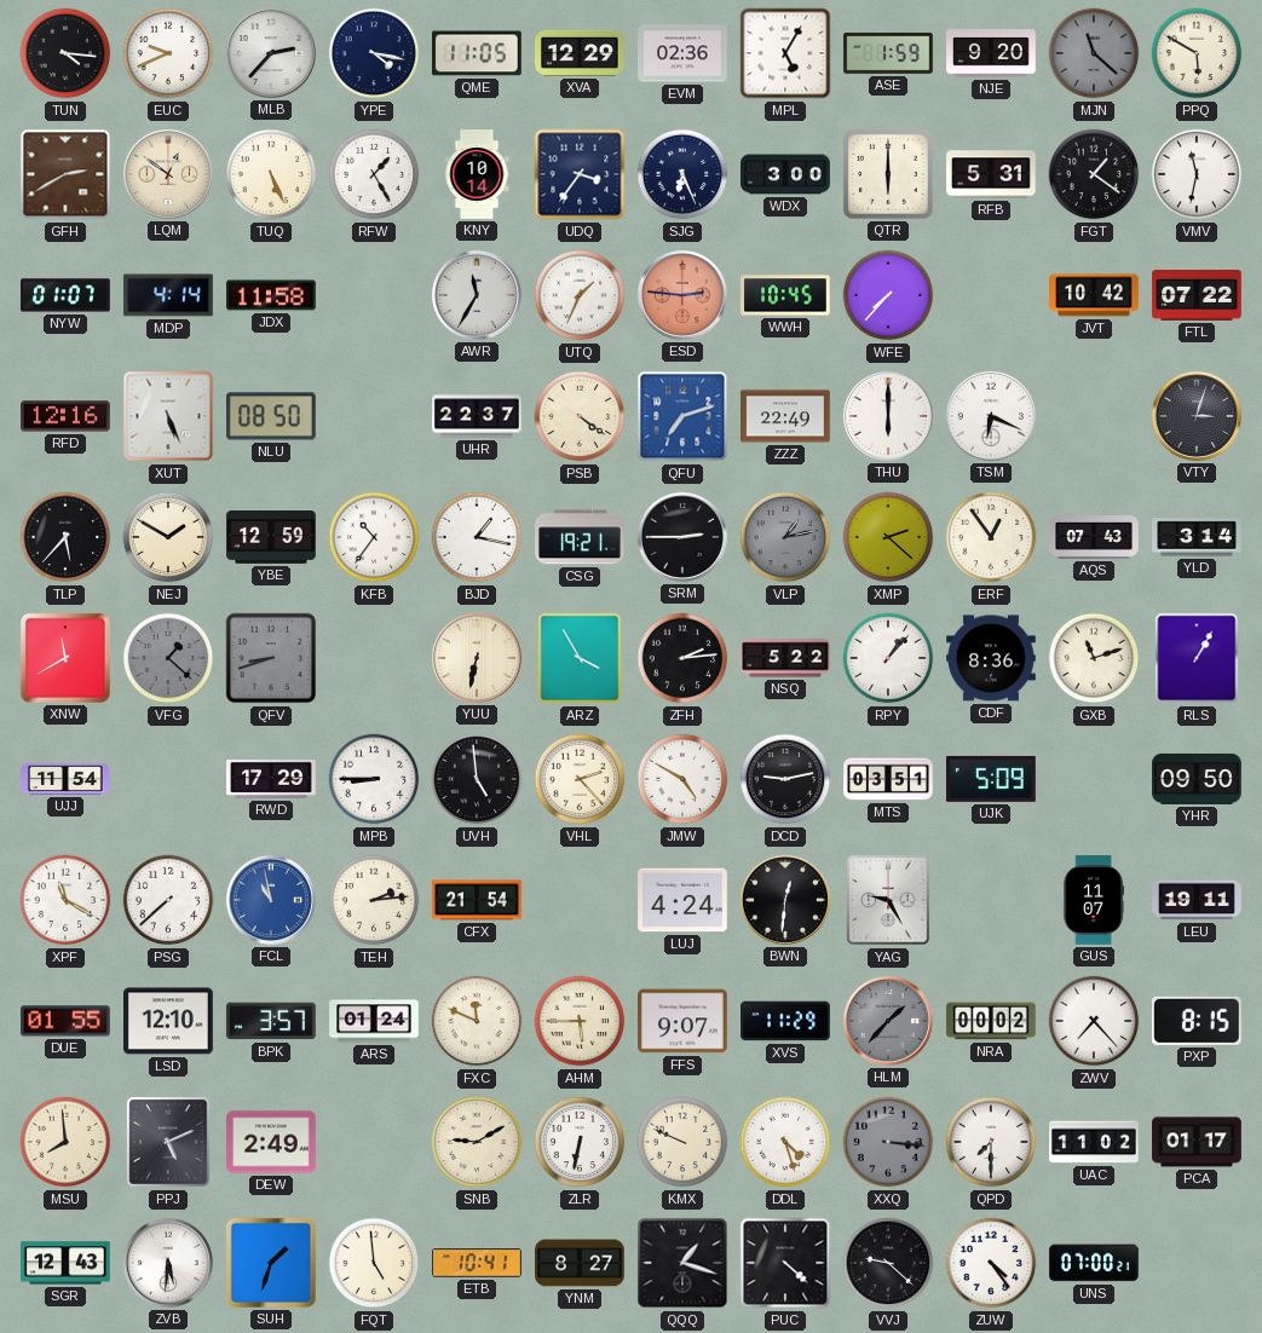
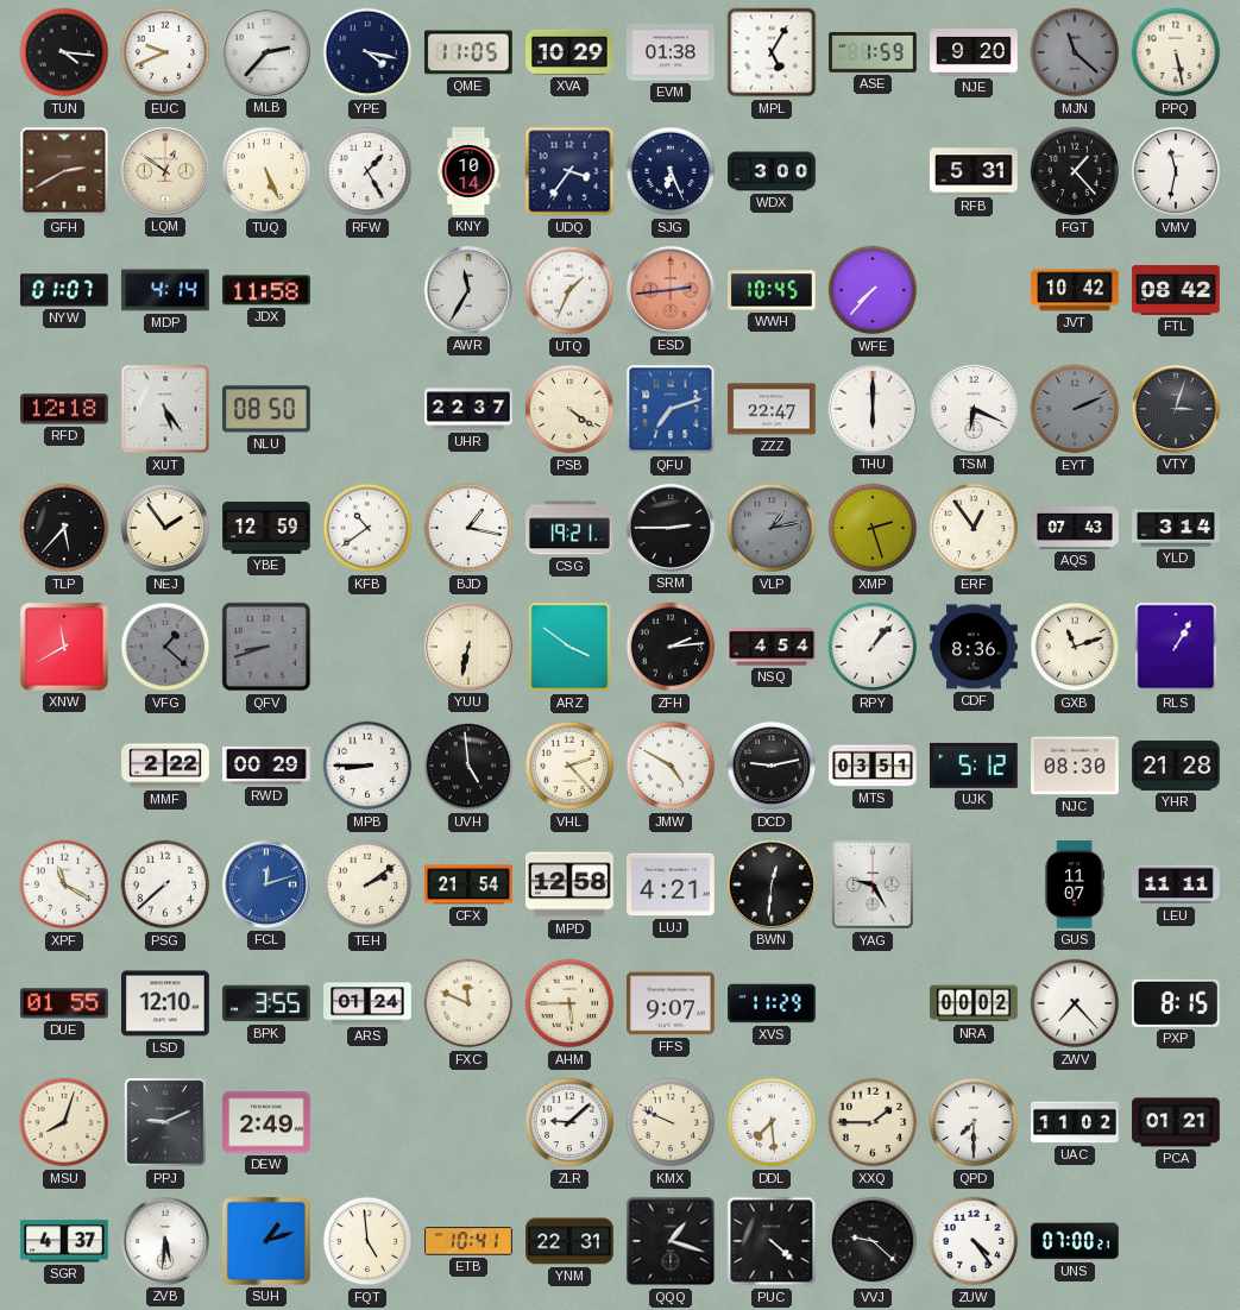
XVA: 12:29 -> 10:29
EVM: 02:36 -> 01:38
PPQ: 5:50 -> 5:28
QTR: 6:00 -> none
FGT: 1:21 -> 1:23
ESD: 2:46 -> 2:44
FTL: 07:22 -> 08:42
RFD: 12:16 -> 12:18
XUT: 5:26 -> 5:24
ZZZ: 22:49 -> 22:47
EYT: none -> 2:11
NEJ: 1:50 -> 1:54
KFB: 10:36 -> 10:39
XMP: 2:22 -> 2:27
ARZ: 3:55 -> 3:51
NSQ: 5:22 -> 4:54
UJJ: 11:54 -> none
MMF: none -> 2:22
RWD: 17:29 -> 00:29
UJK: 5:09 -> 5:12
NJC: none -> 08:30
YHR: 09:50 -> 21:28
FCL: 10:58 -> 12:12
TEH: 2:14 -> 2:09
MPD: none -> 12:58
LUJ: 4:24 -> 4:21
LEU: 19:11 -> 11:11
BPK: 3:57 -> 3:55
HLM: 1:37 -> none
MSU: 7:59 -> 8:03
PPJ: 5:11 -> 9:11
SNB: 9:10 -> none
ZLR: 6:32 -> 9:08
DDL: 4:27 -> 7:29
XXQ: 3:16 -> 1:45
XXQ dial: grey -> cream
PCA: 01:17 -> 01:21
SGR: 12:43 -> 4:37
SUH: 1:33 -> 1:12
YNM: 8:27 -> 22:31
